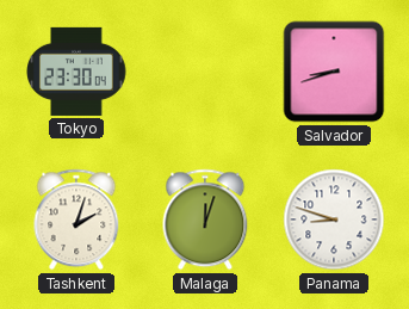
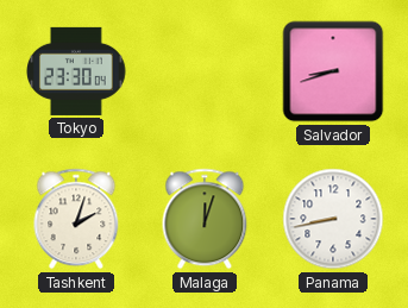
Panama: 8:48 -> 8:43
